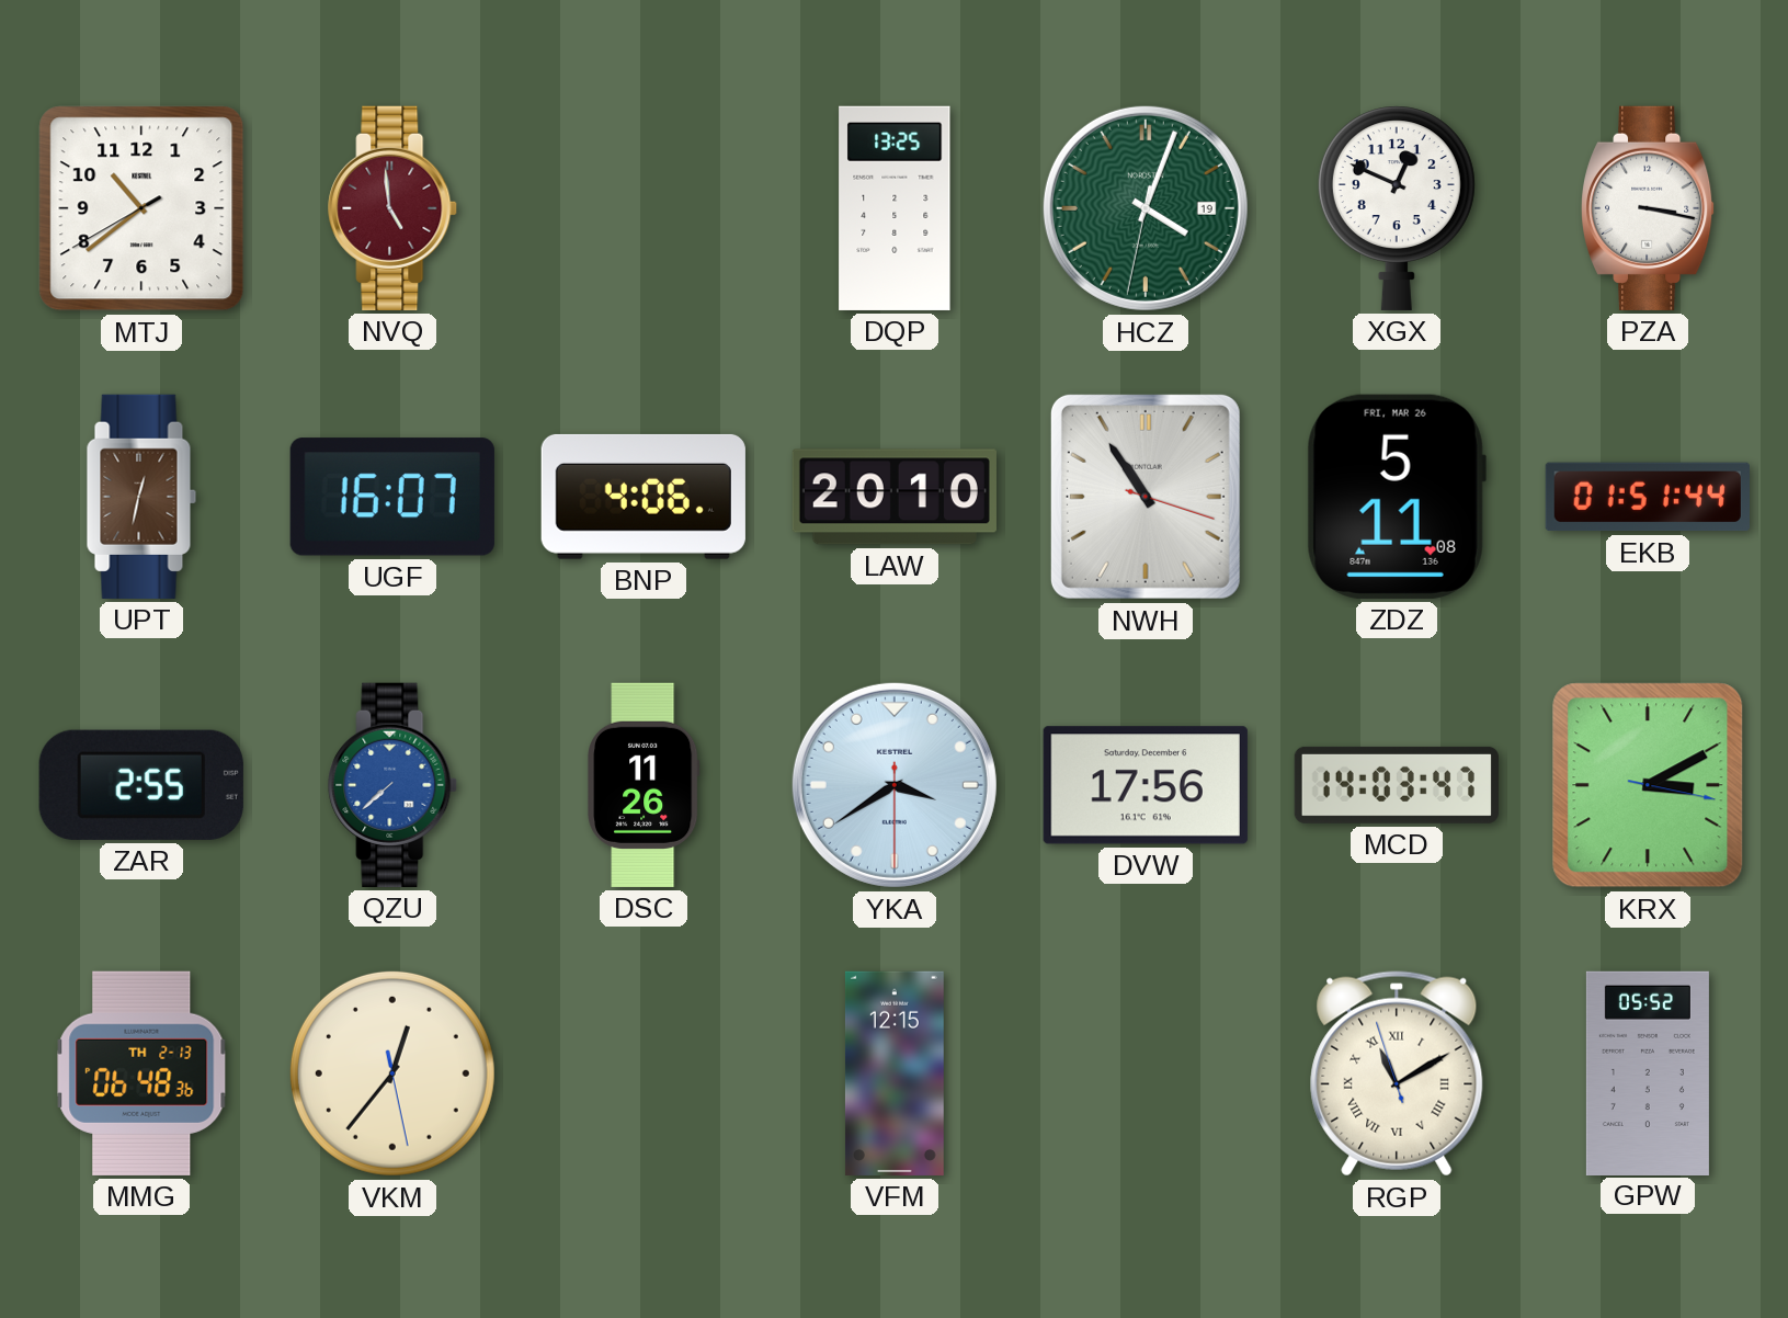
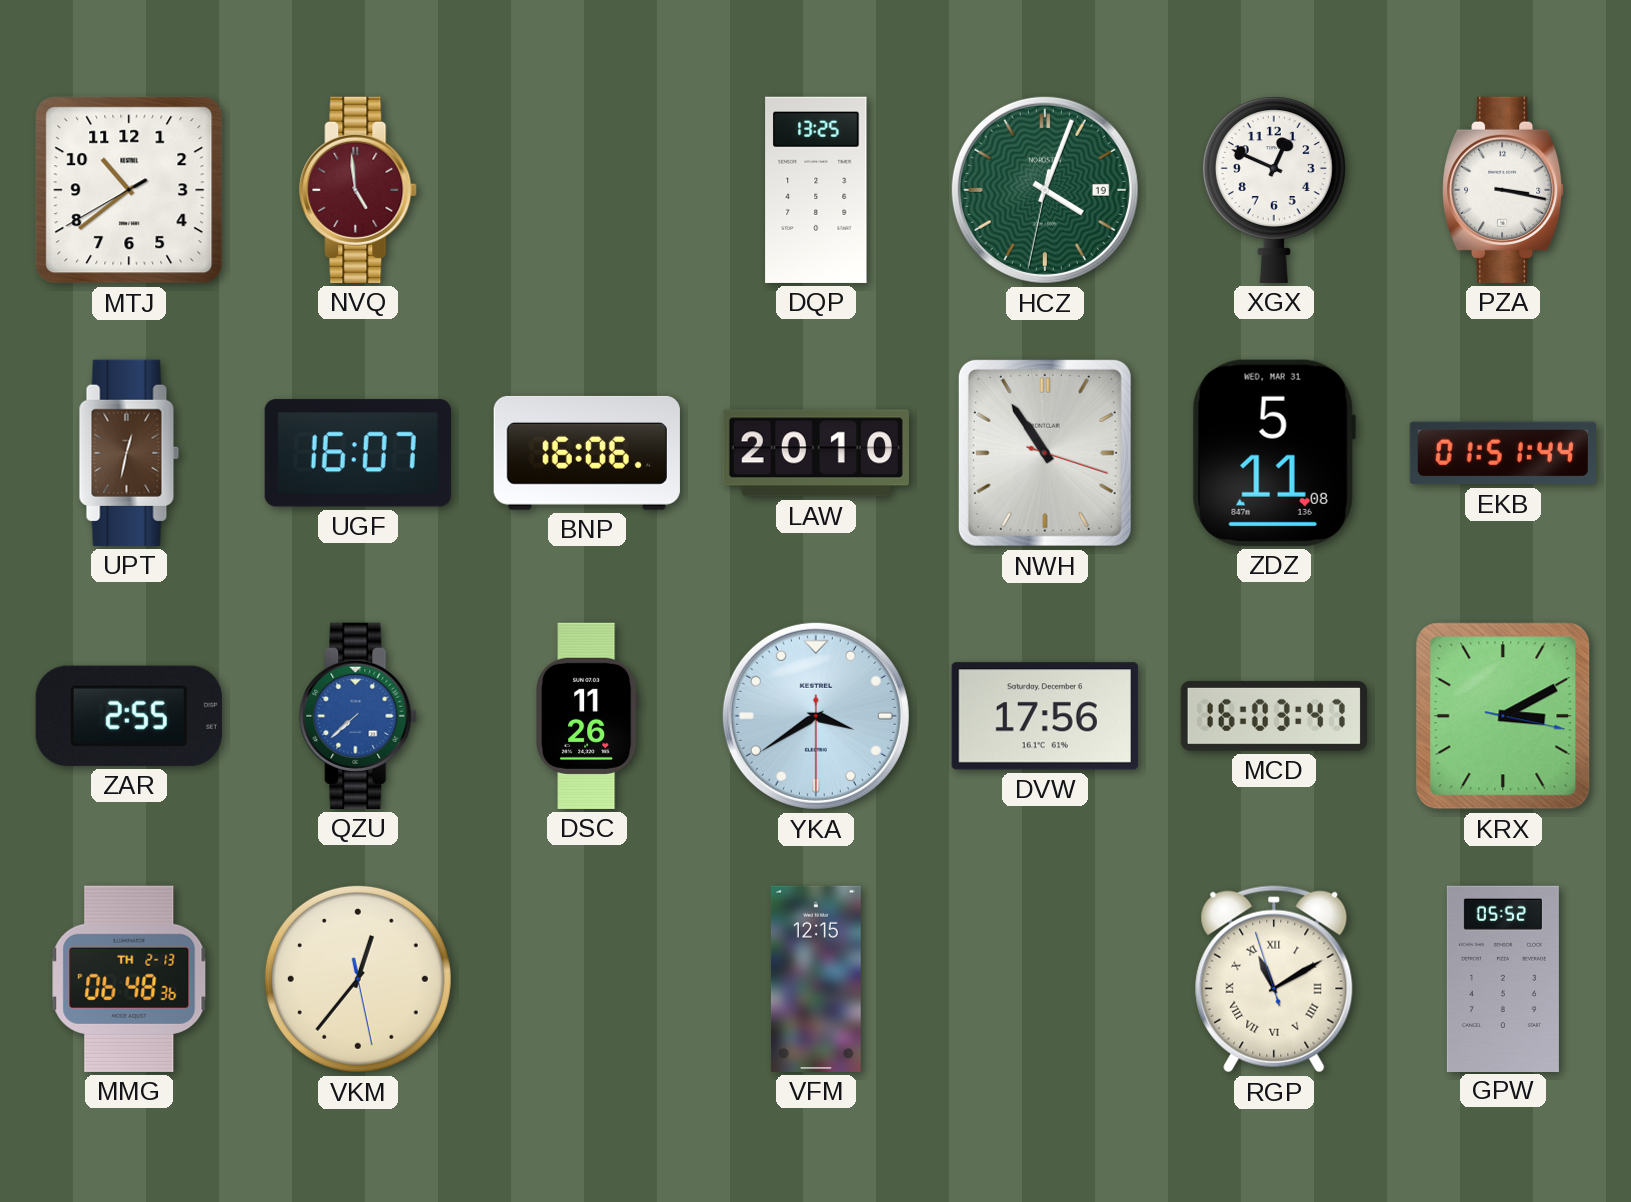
BNP: 4:06 -> 16:06
ZDZ date: FRI, MAR 26 -> WED, MAR 31
MCD: 14:03 -> 16:03
